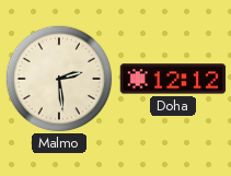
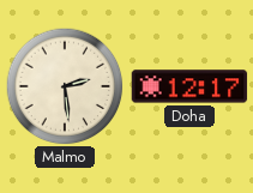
Doha: 12:12 -> 12:17
